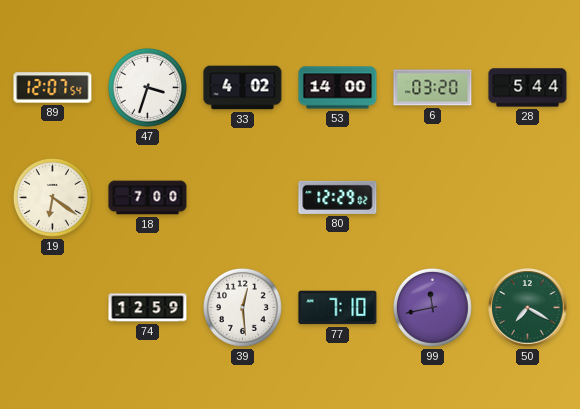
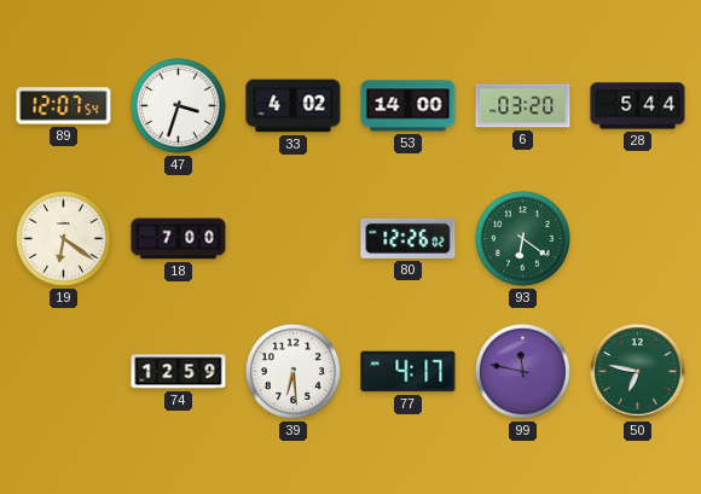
80: 12:29 -> 12:26
93: none -> 6:21
39: 12:29 -> 6:29
77: 7:10 -> 4:17
99: 11:43 -> 11:47
50: 7:20 -> 6:47
